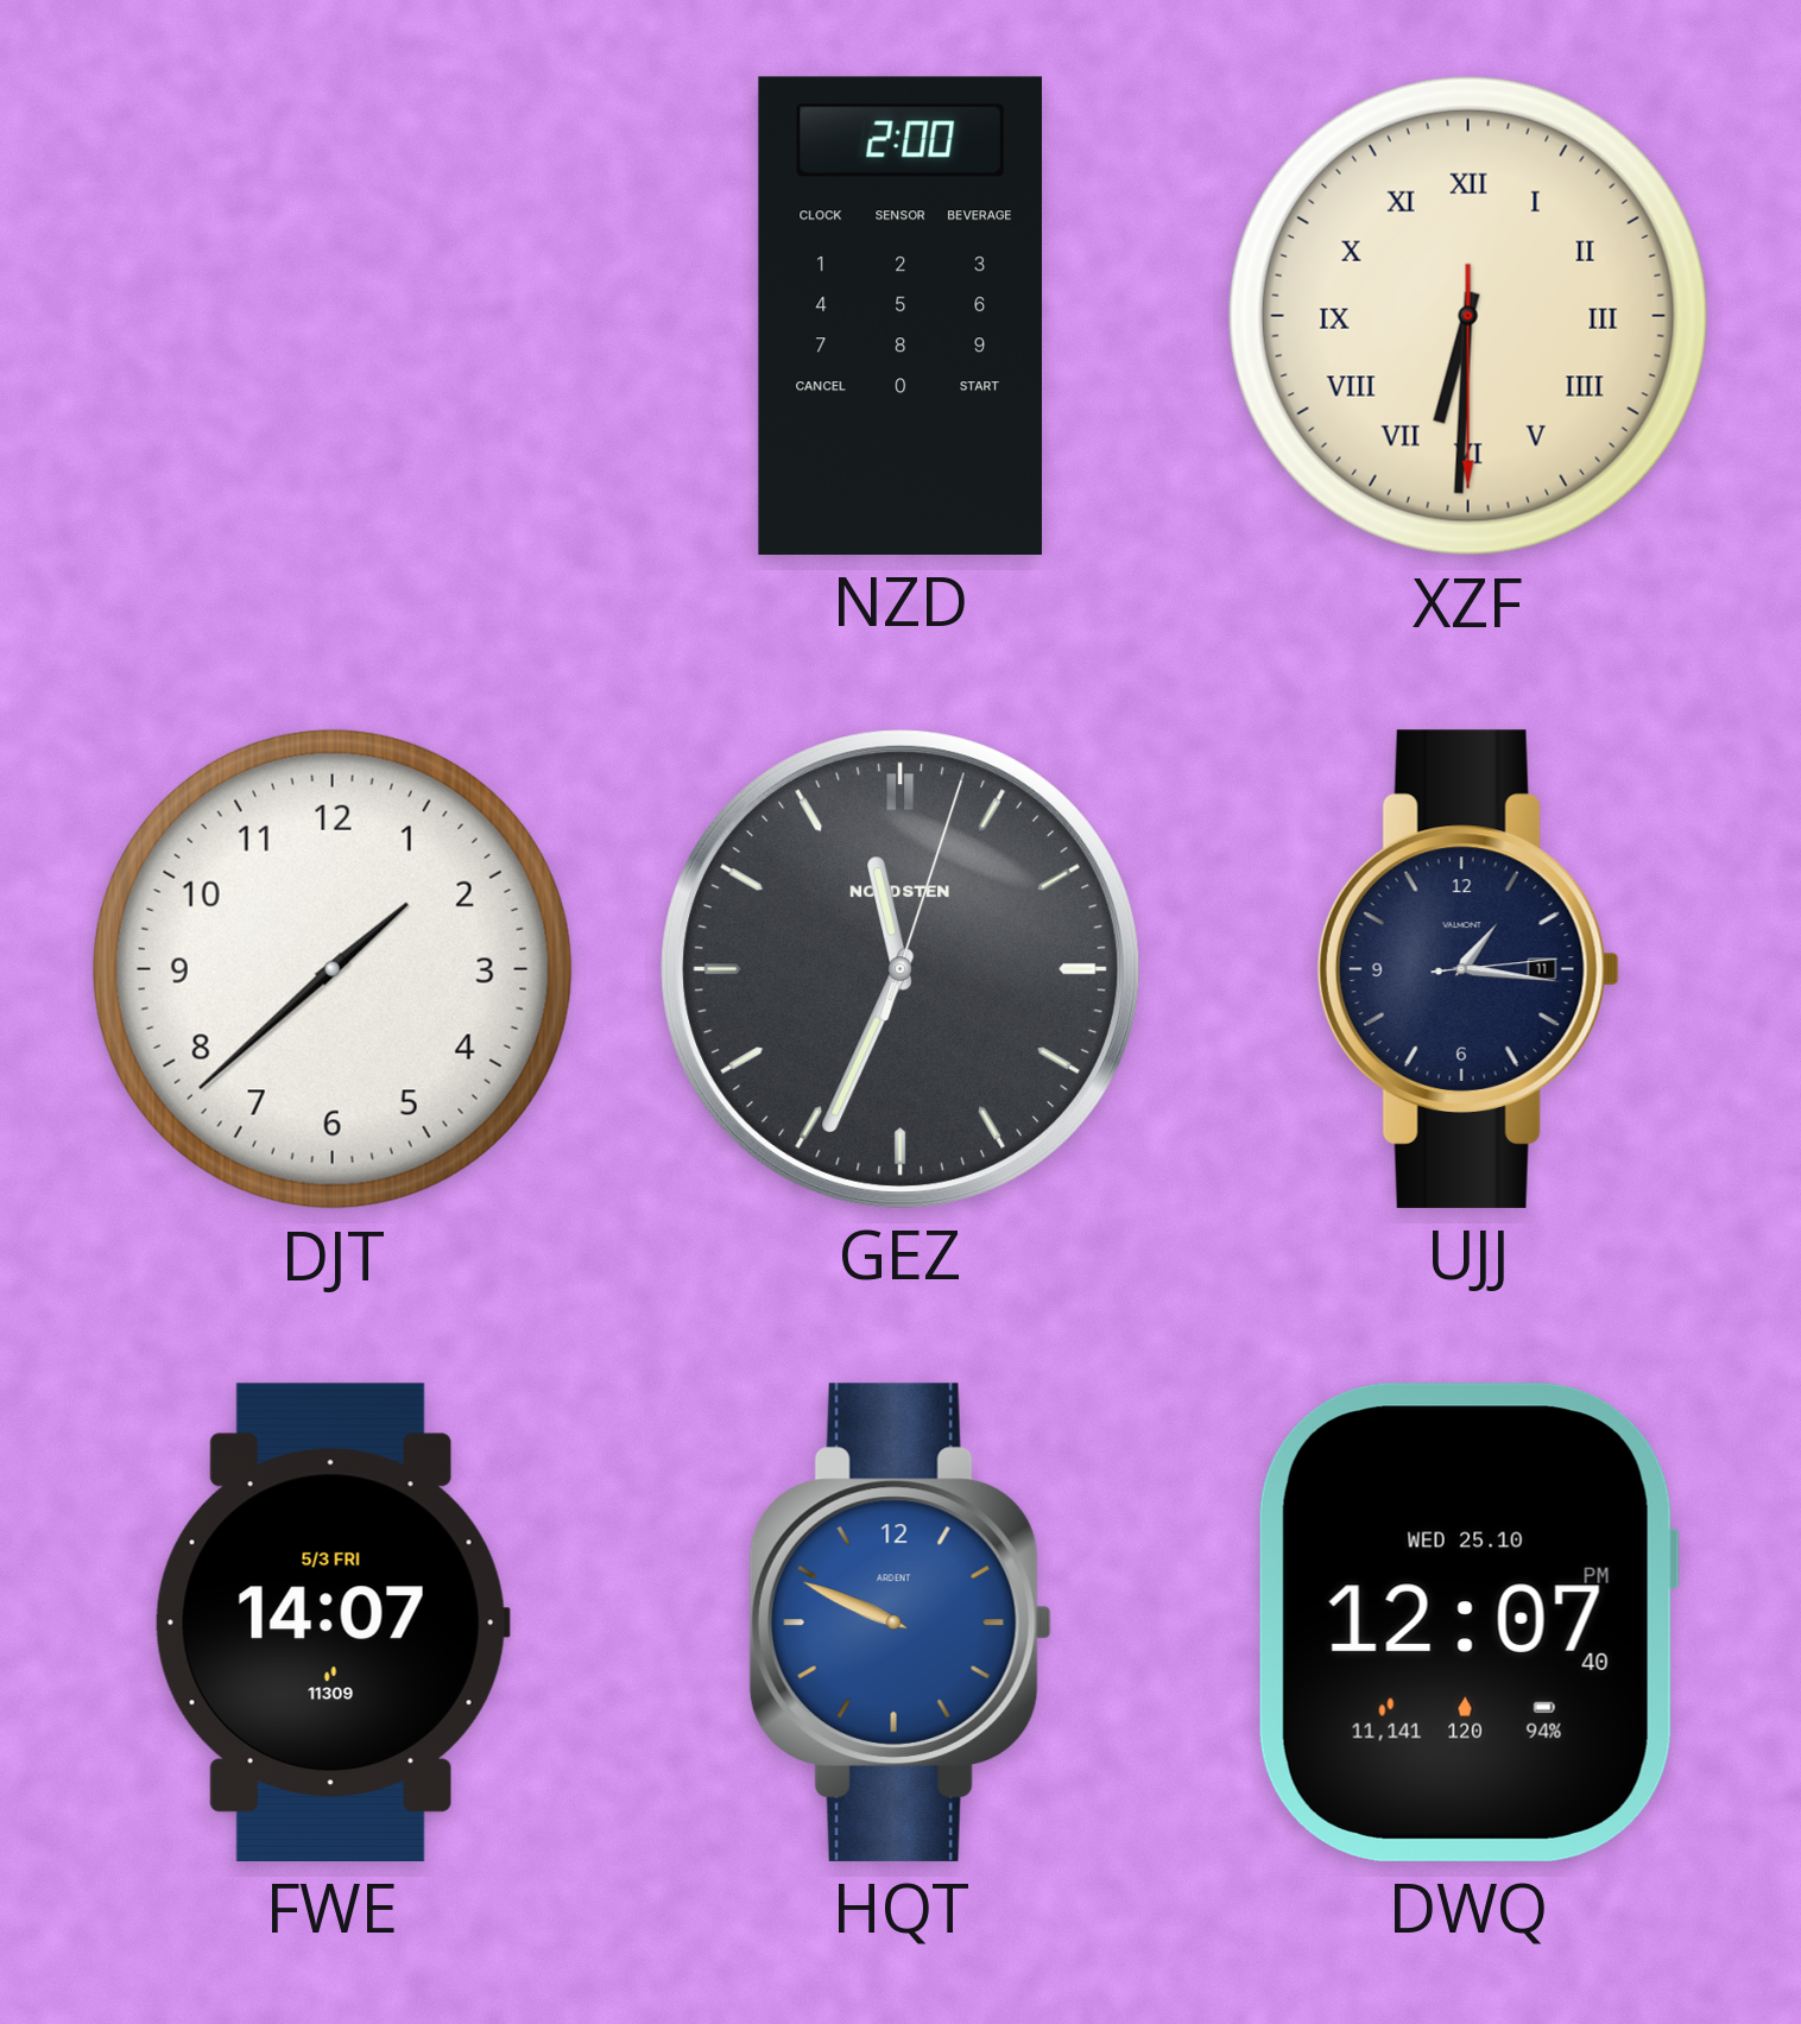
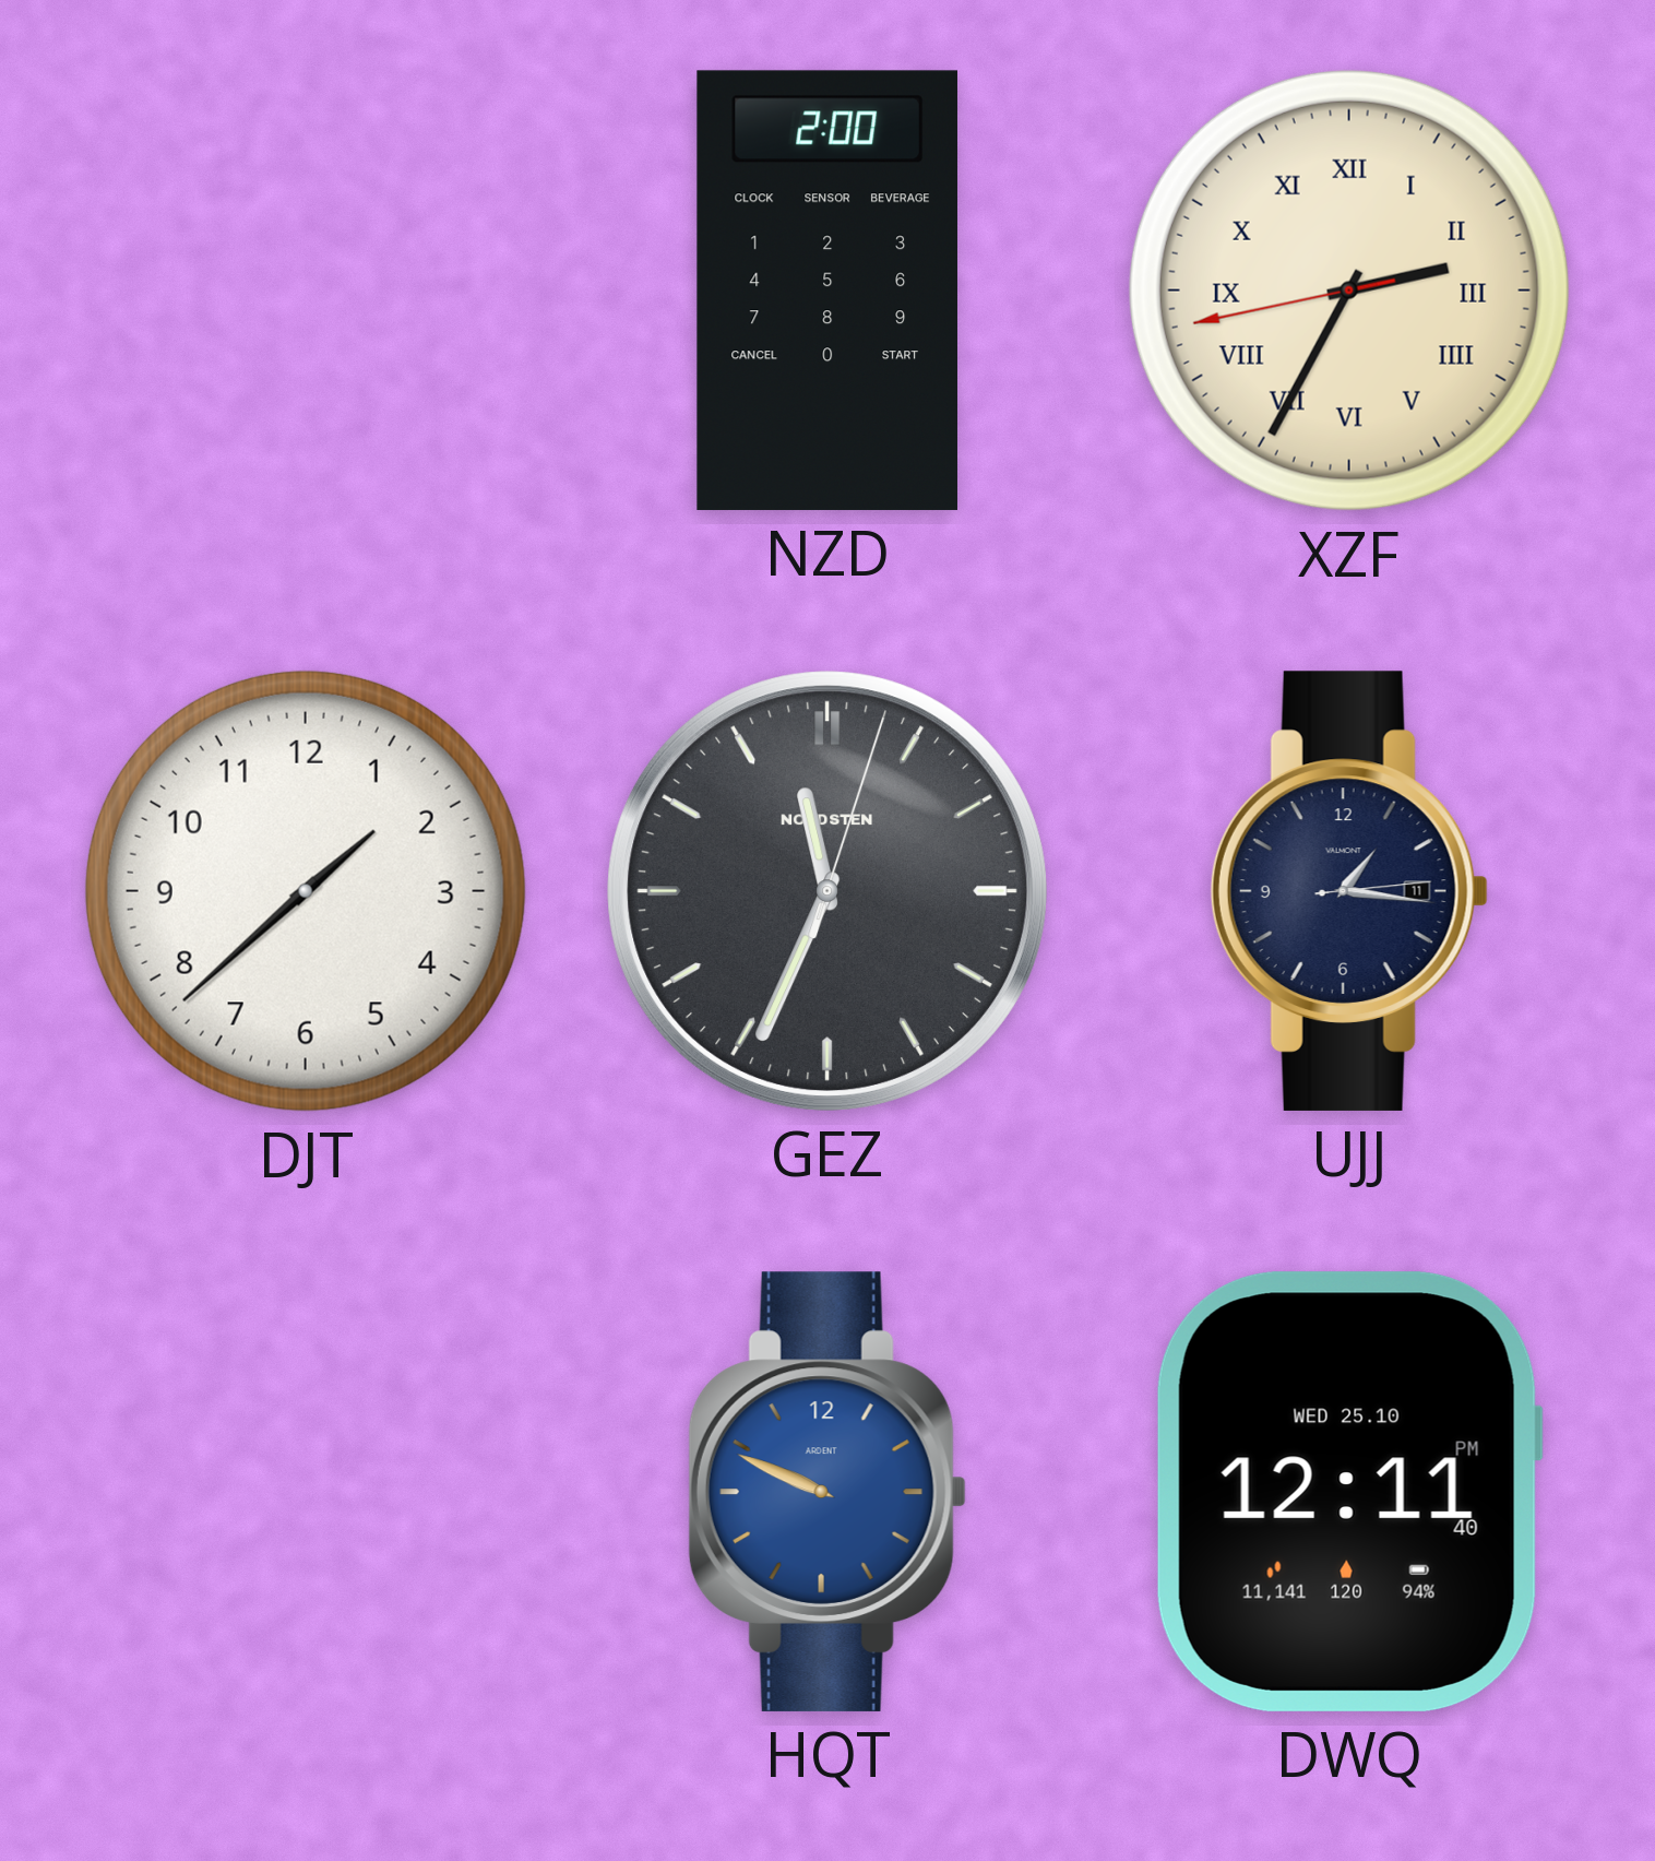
XZF: 6:30 -> 2:34
FWE: 14:07 -> none
DWQ: 12:07 -> 12:11
